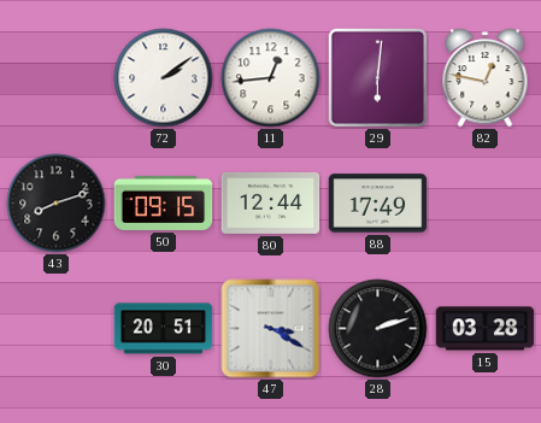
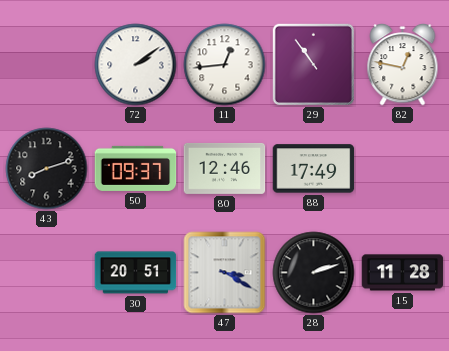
29: 6:01 -> 10:54
50: 09:15 -> 09:37
80: 12:44 -> 12:46
15: 03:28 -> 11:28
